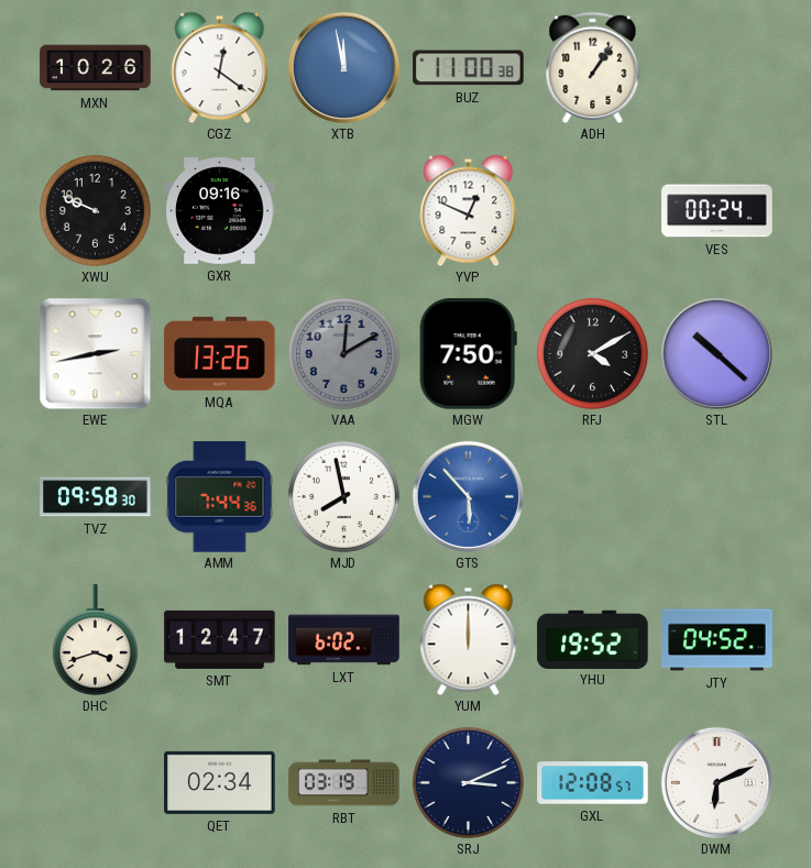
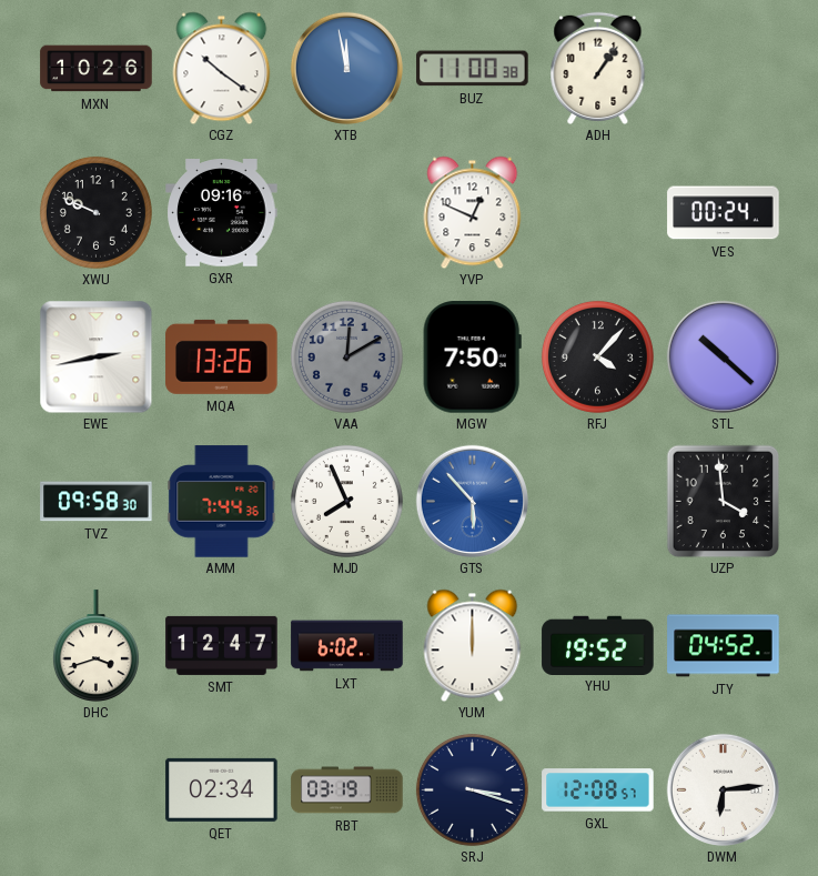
CGZ: 12:21 -> 10:21
RFJ: 4:10 -> 4:07
MJD: 7:58 -> 7:56
UZP: none -> 3:59
SRJ: 3:11 -> 3:18
DWM: 6:11 -> 6:14
